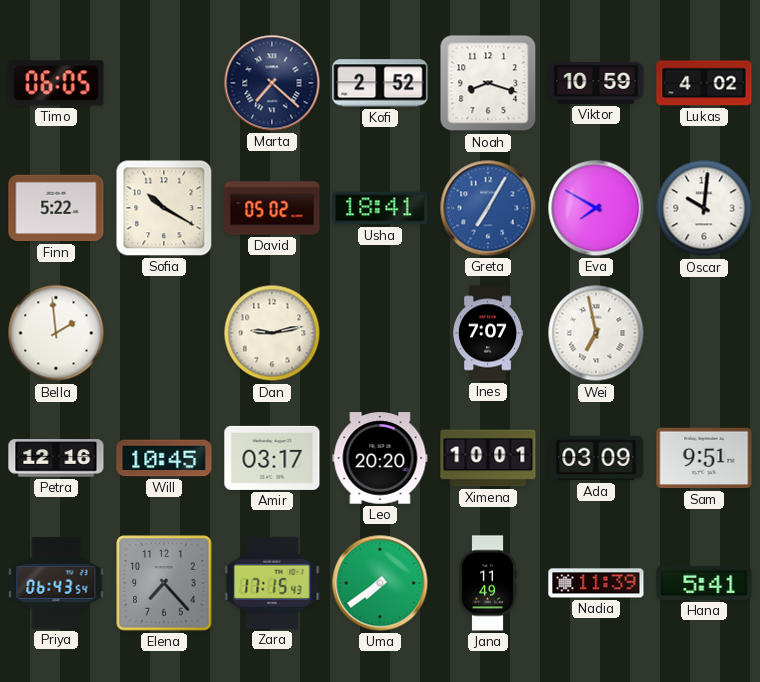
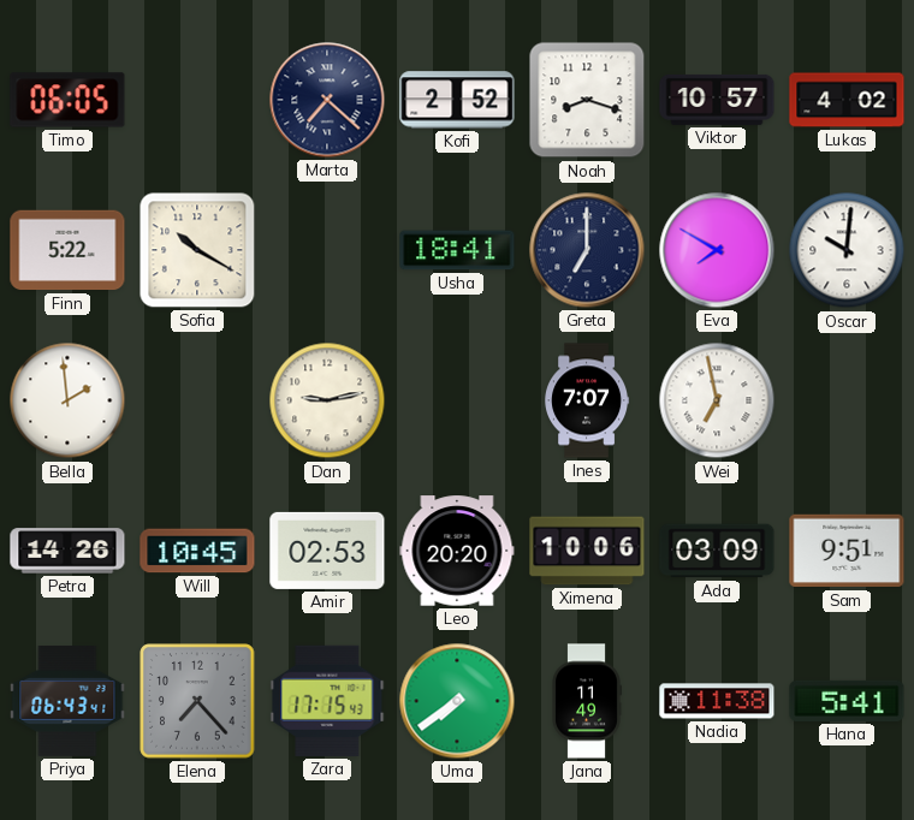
Viktor: 10:59 -> 10:57
David: 05:02 -> none
Greta: 7:05 -> 7:00
Greta dial: blue -> navy
Petra: 12:16 -> 14:26
Amir: 03:17 -> 02:53
Ximena: 10:01 -> 10:06
Priya: 06:43:54 -> 06:43:41
Nadia: 11:39 -> 11:38
